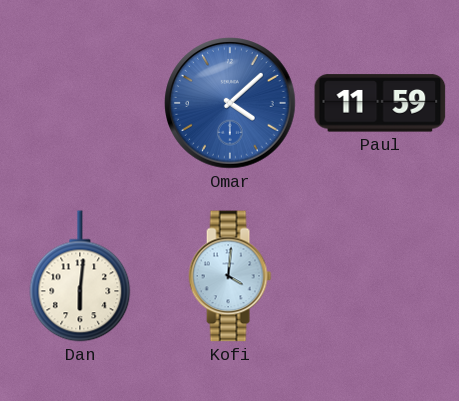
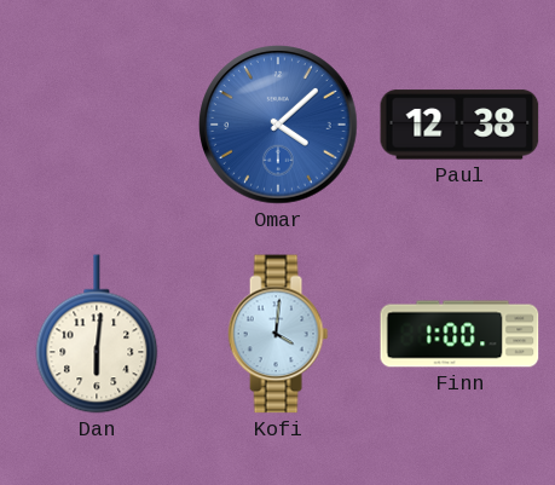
Paul: 11:59 -> 12:38
Finn: none -> 1:00
